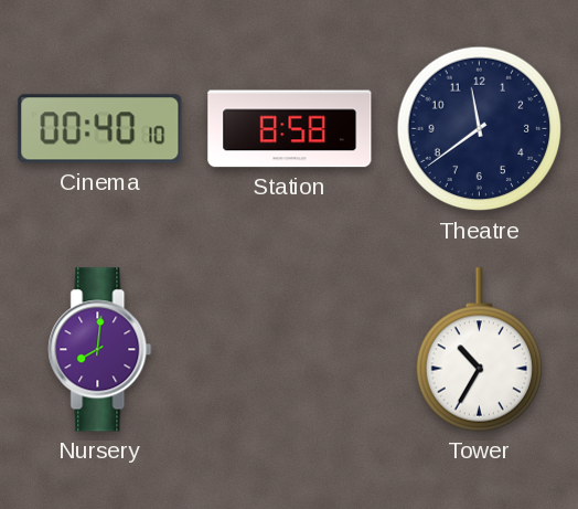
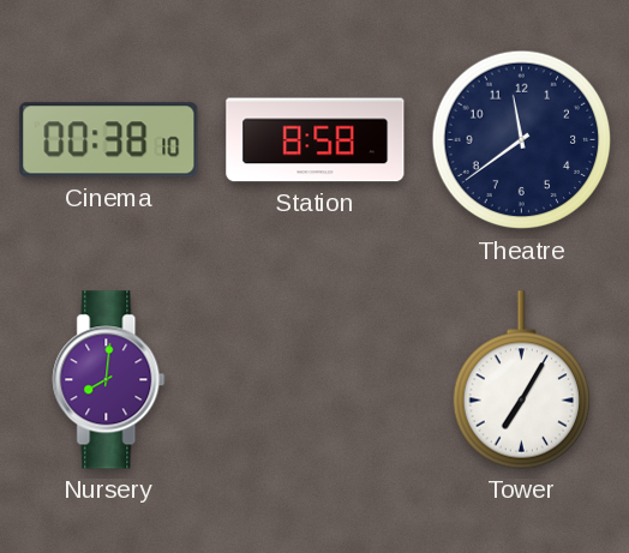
Cinema: 00:40 -> 00:38
Tower: 10:35 -> 7:05
